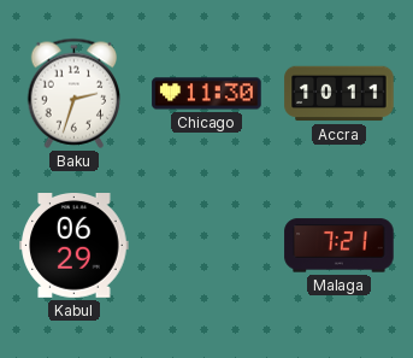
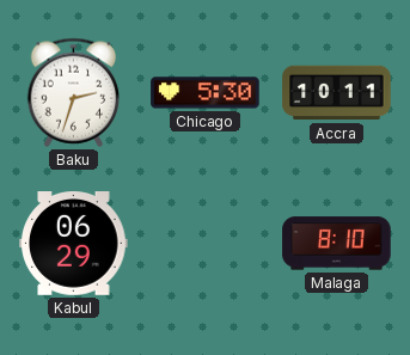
Chicago: 11:30 -> 5:30
Malaga: 7:21 -> 8:10
